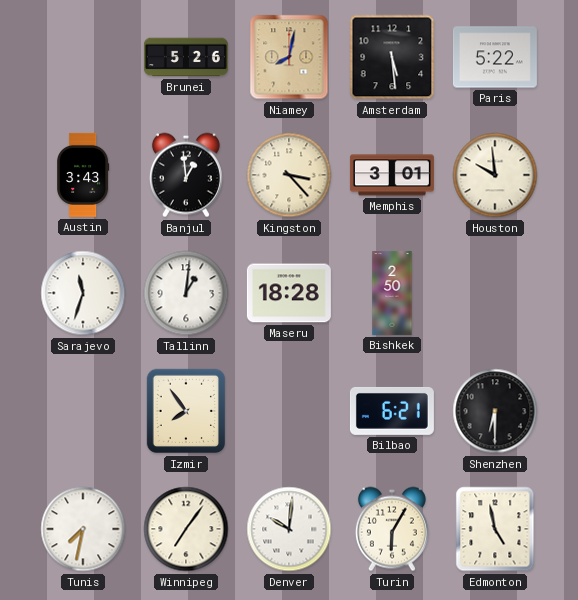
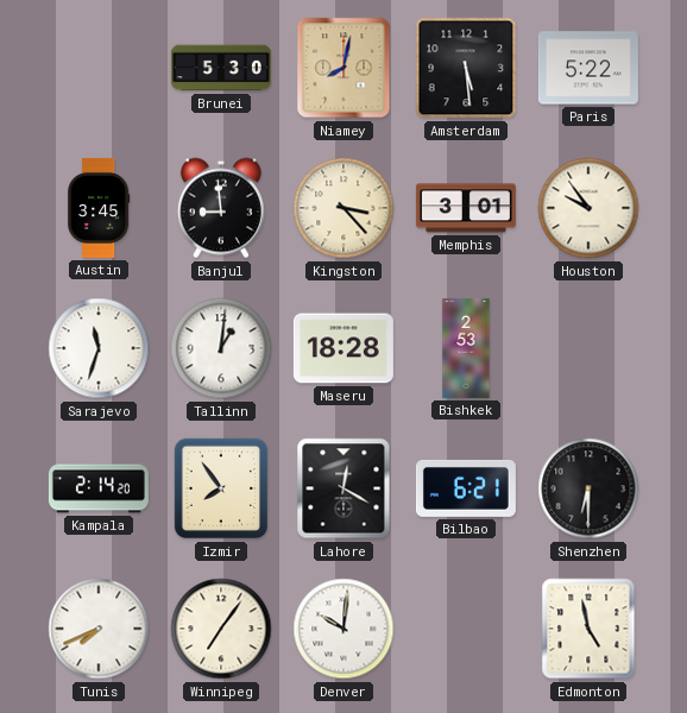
Brunei: 5:26 -> 5:30
Austin: 3:43 -> 3:45
Banjul: 12:59 -> 8:59
Houston: 9:59 -> 9:54
Bishkek: 2:50 -> 2:53
Kampala: none -> 2:14
Lahore: none -> 12:20
Tunis: 7:32 -> 7:41
Turin: 6:05 -> none
